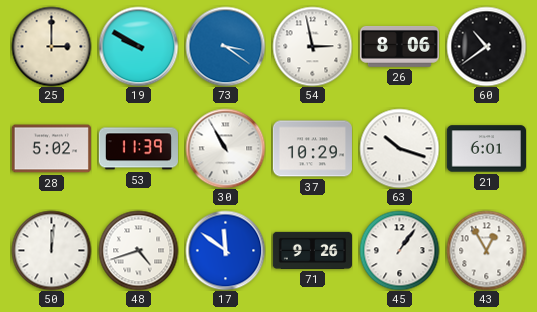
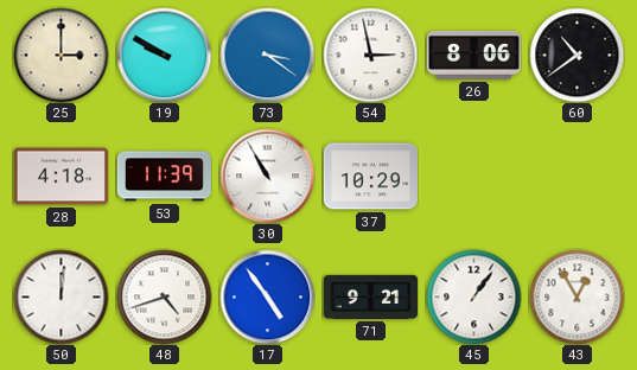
28: 5:02 -> 4:18
63: 10:18 -> none
21: 6:01 -> none
17: 11:51 -> 4:54
71: 9:26 -> 9:21
